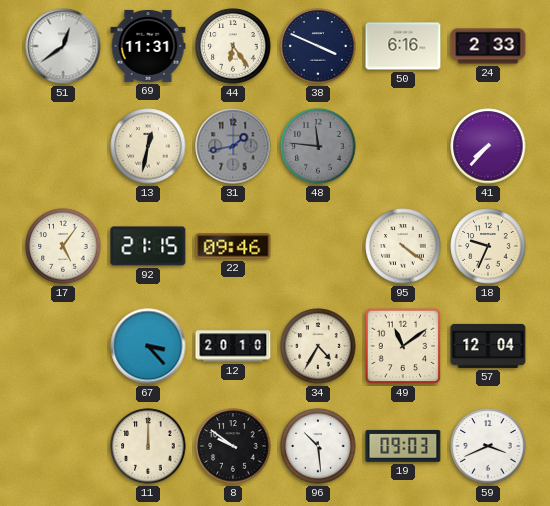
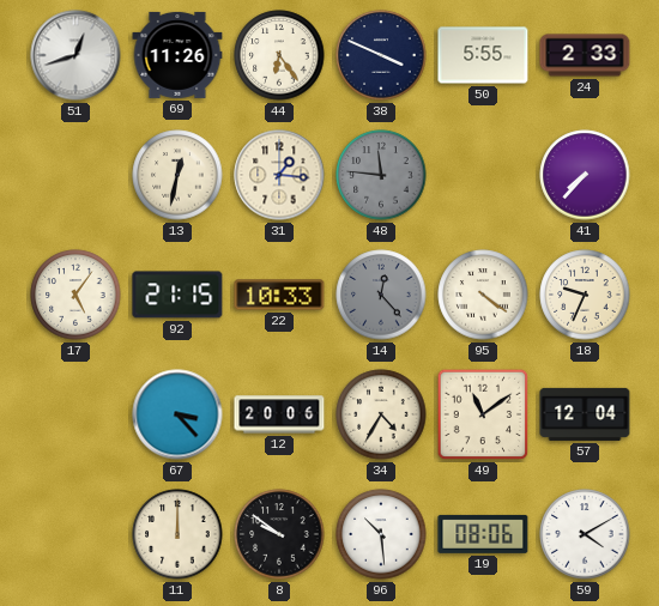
51: 12:39 -> 12:42
69: 11:31 -> 11:26
50: 6:16 -> 5:55
31: 1:43 -> 1:16
31 dial: grey -> cream
22: 09:46 -> 10:33
14: none -> 12:23
12: 20:10 -> 20:06
19: 09:03 -> 08:06
59: 3:41 -> 4:10
